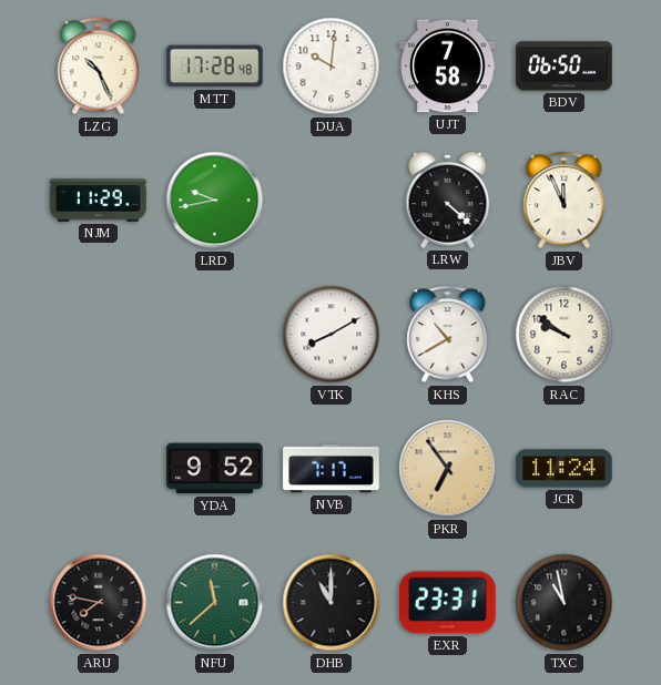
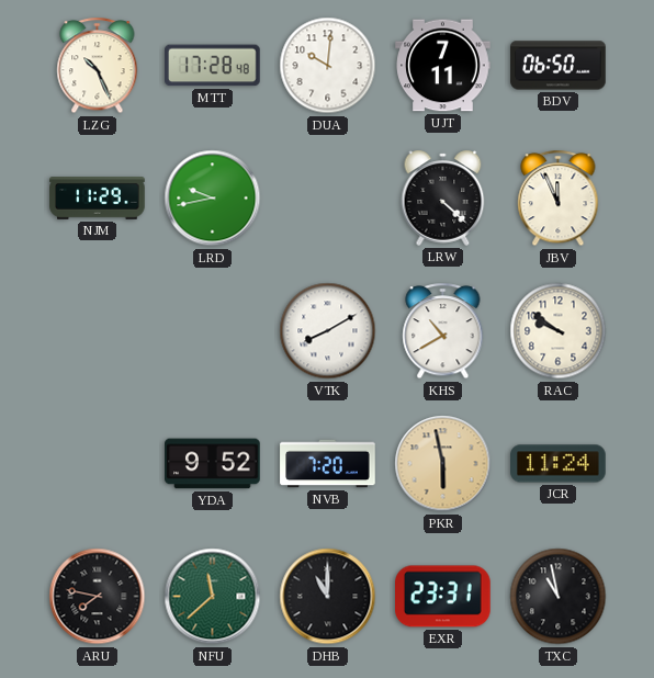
UJT: 7:58 -> 7:11
NVB: 7:17 -> 7:20
PKR: 6:54 -> 5:58
